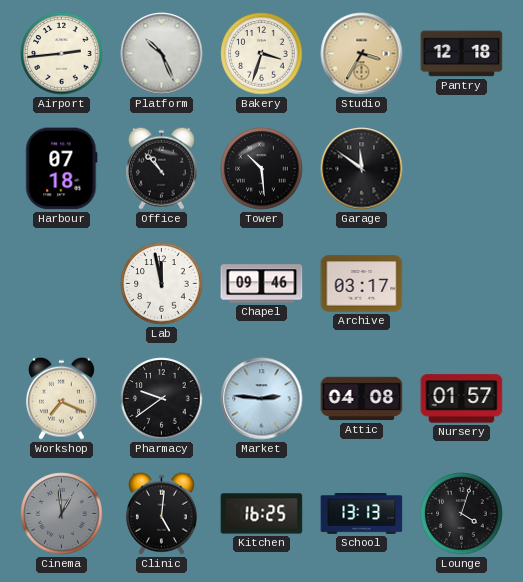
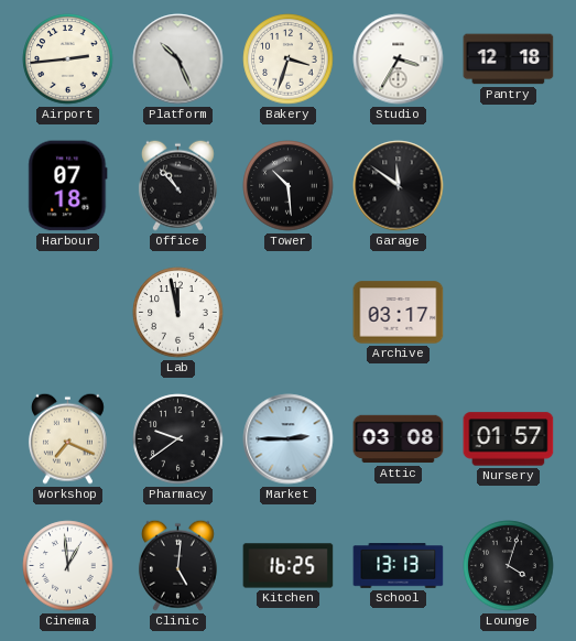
Studio dial: champagne -> white
Chapel: 09:46 -> none
Market: 2:46 -> 2:45
Attic: 04:08 -> 03:08
Cinema dial: grey -> white
